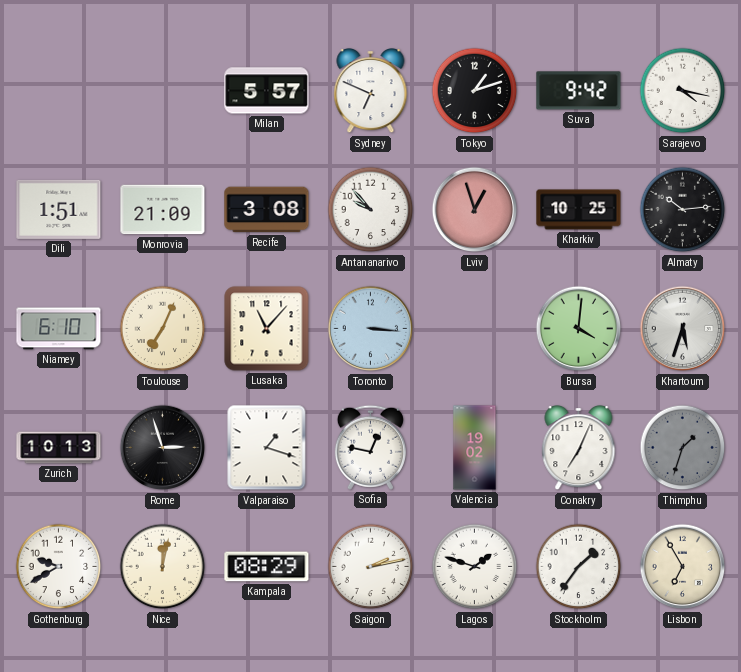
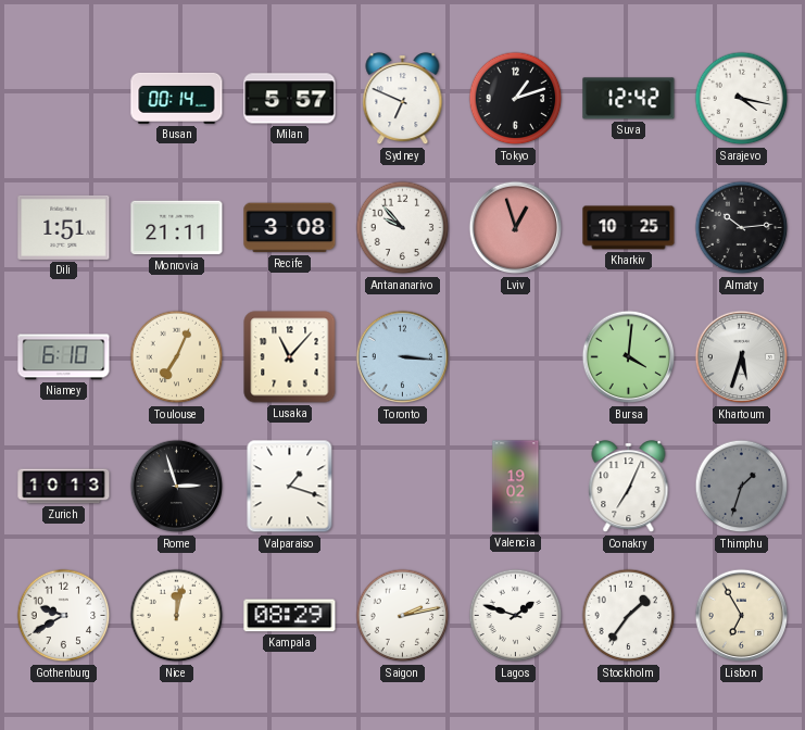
Busan: none -> 00:14
Suva: 9:42 -> 12:42
Monrovia: 21:09 -> 21:11
Sofia: 12:47 -> none
